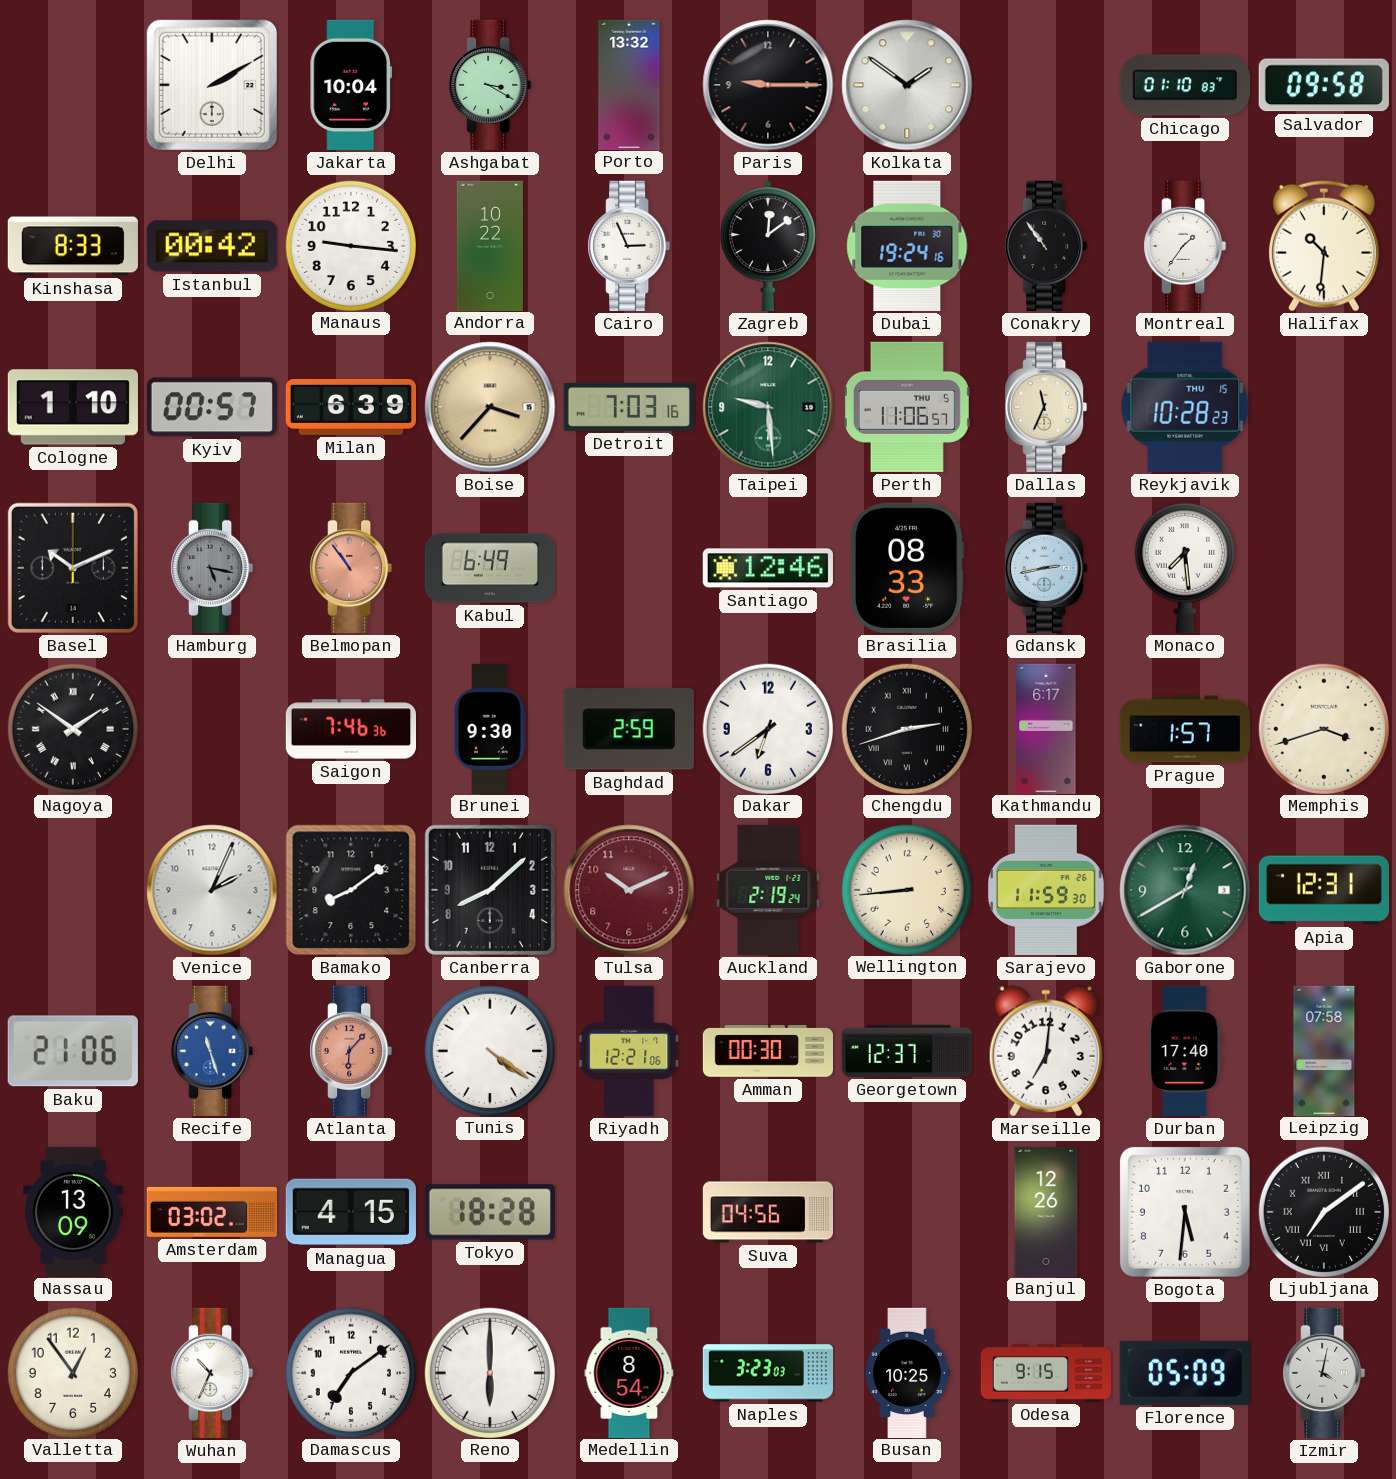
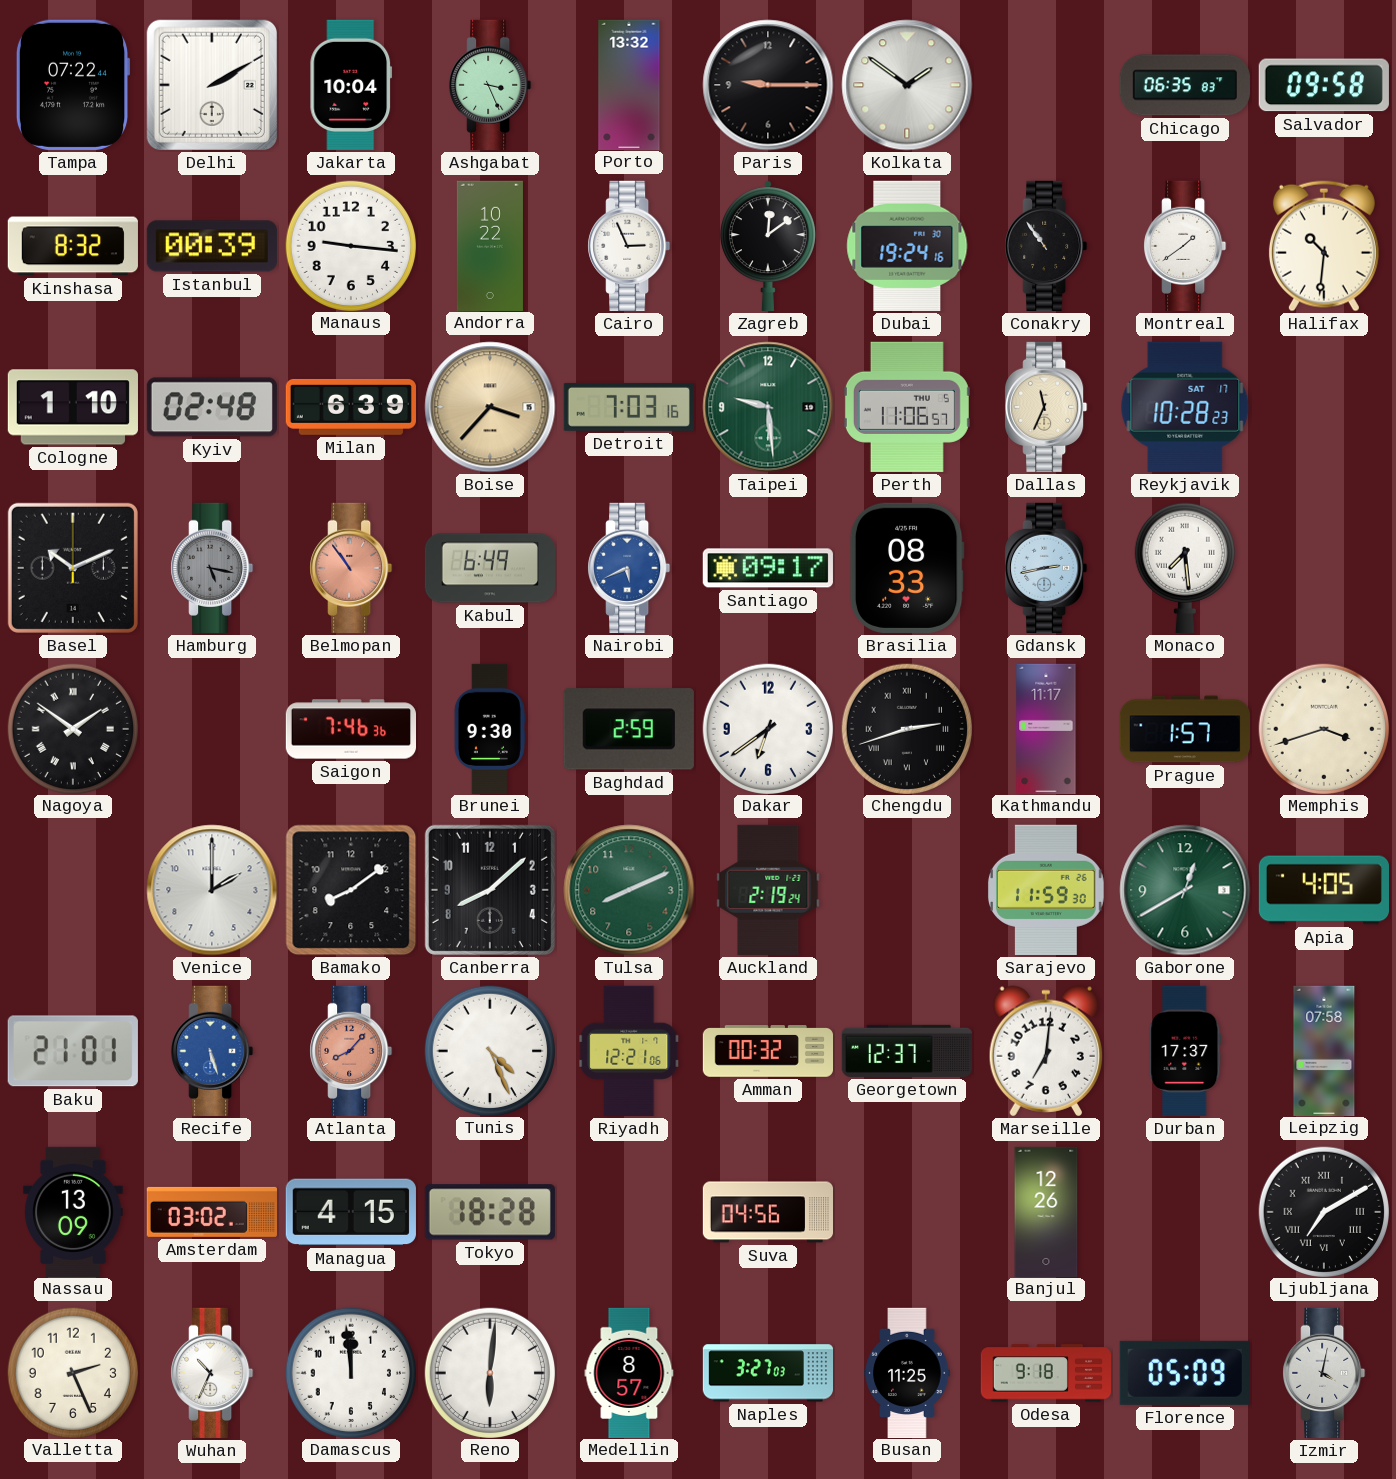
Tampa: none -> 07:22
Ashgabat: 3:20 -> 3:26
Chicago: 01:10 -> 06:35
Kinshasa: 8:33 -> 8:32
Istanbul: 00:42 -> 00:39
Montreal: 1:36 -> 1:39
Kyiv: 00:57 -> 02:48
Reykjavik date: THU 15 -> SAT 17
Nairobi: none -> 5:41
Santiago: 12:46 -> 09:17
Kathmandu: 6:17 -> 11:17
Venice: 2:04 -> 2:00
Tulsa: 10:11 -> 8:11
Tulsa dial: burgundy -> green
Wellington: 8:44 -> none
Apia: 12:31 -> 4:05
Baku: 21:06 -> 21:01
Recife: 11:27 -> 5:27
Atlanta: 6:07 -> 8:07
Tunis: 4:21 -> 4:26
Amman: 00:30 -> 00:32
Durban: 17:40 -> 17:37
Bogota: 5:31 -> none
Ljubljana: 7:09 -> 7:10
Valletta: 12:54 -> 2:26
Damascus: 7:09 -> 11:59
Reno: 6:00 -> 6:01
Medellin: 8:54 -> 8:57
Naples: 3:23 -> 3:27
Busan: 10:25 -> 11:25
Odesa: 9:15 -> 9:18
